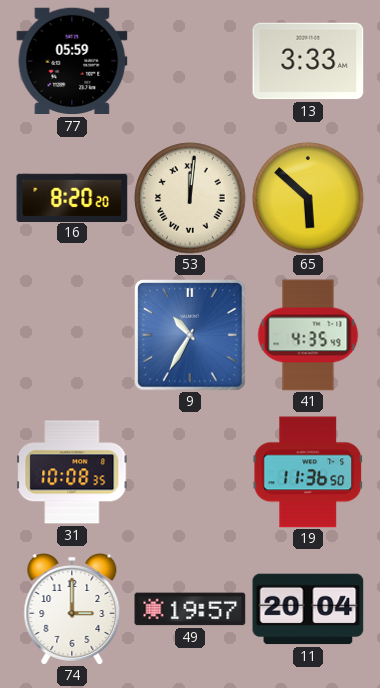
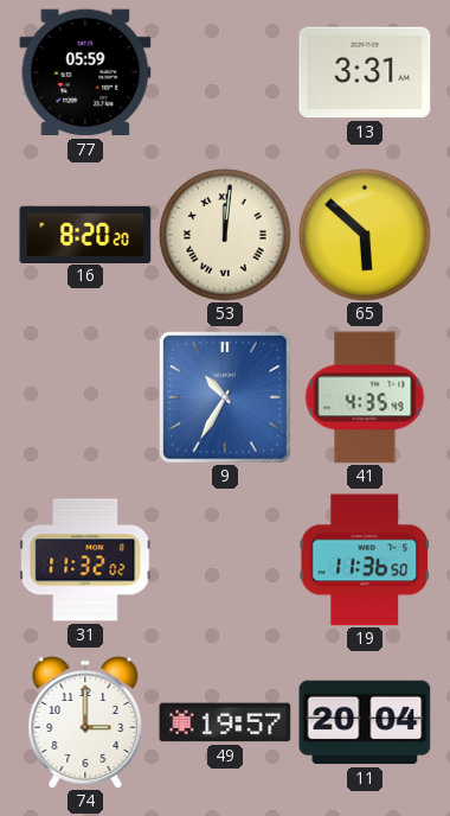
13: 3:33 -> 3:31
31: 10:08 -> 11:32
